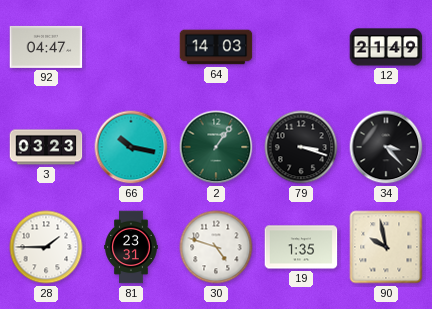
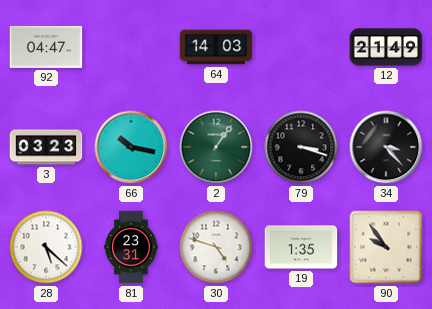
28: 1:45 -> 5:22
90: 9:58 -> 9:54
